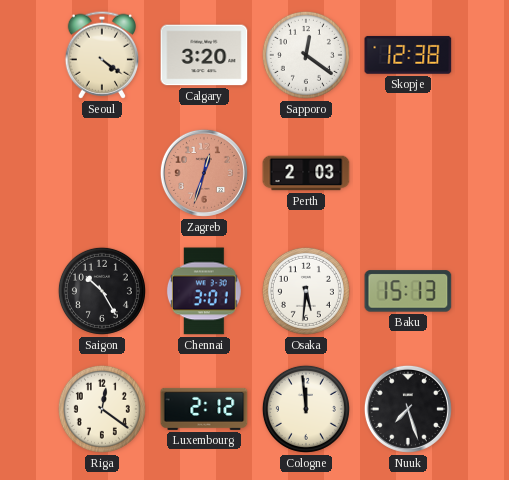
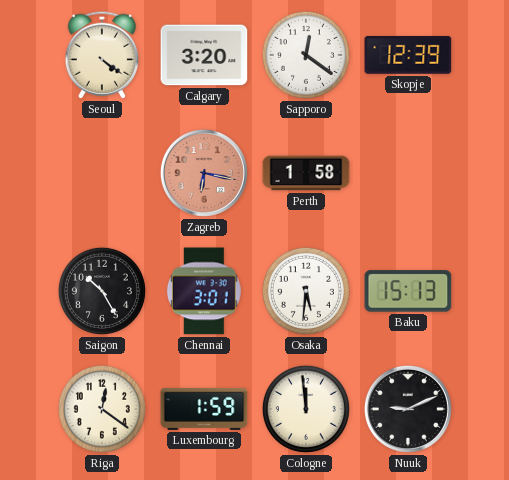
Skopje: 12:38 -> 12:39
Zagreb: 12:33 -> 6:17
Perth: 2:03 -> 1:58
Luxembourg: 2:12 -> 1:59
Nuuk: 7:27 -> 9:11
